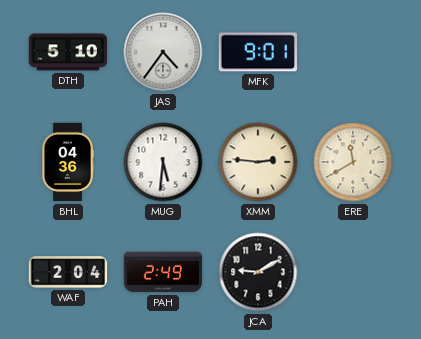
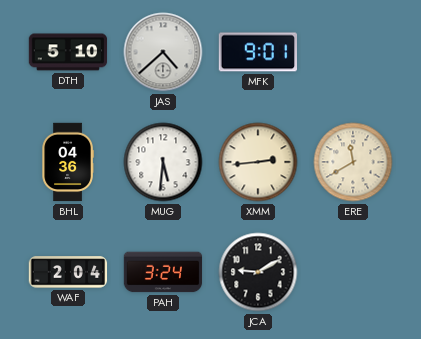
JAS: 4:36 -> 4:38
XMM: 2:46 -> 2:44
PAH: 2:49 -> 3:24
